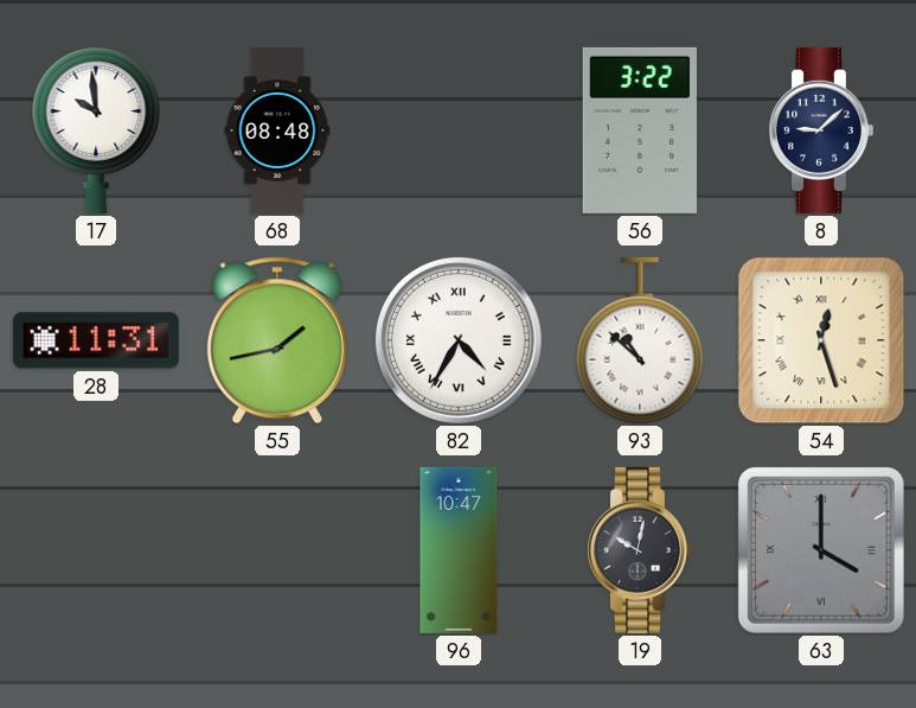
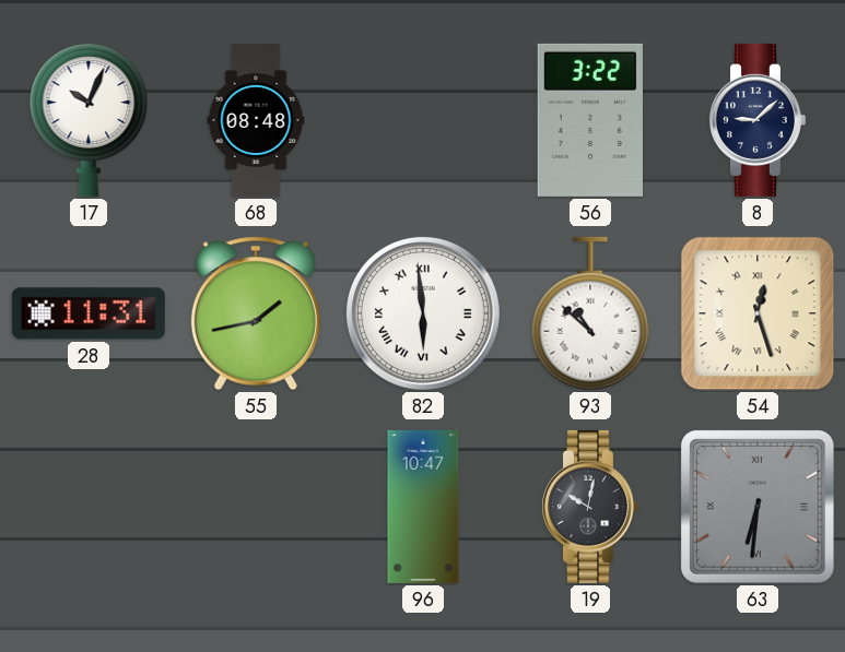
17: 9:59 -> 10:04
82: 4:35 -> 5:59
63: 4:00 -> 6:31
